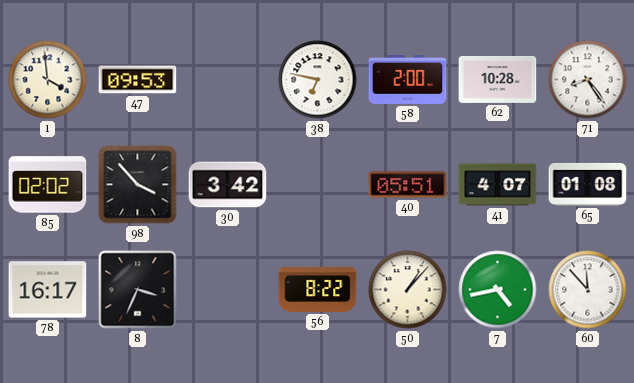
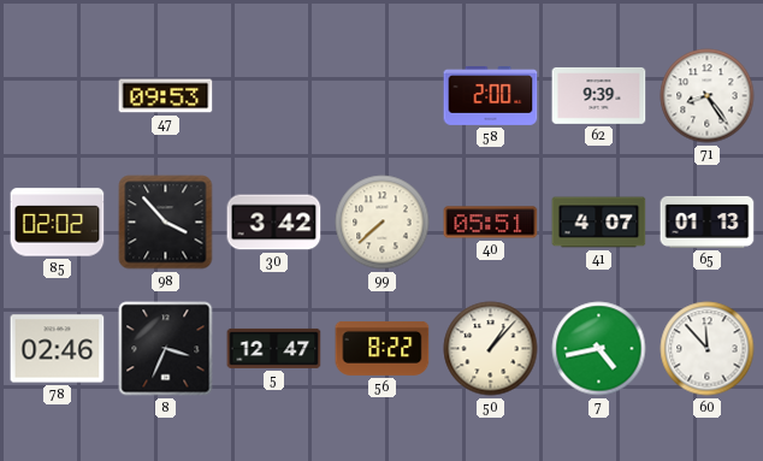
1: 3:59 -> none
38: 6:47 -> none
62: 10:28 -> 9:39
99: none -> 7:38
65: 01:08 -> 01:13
78: 16:17 -> 02:46
5: none -> 12:47
